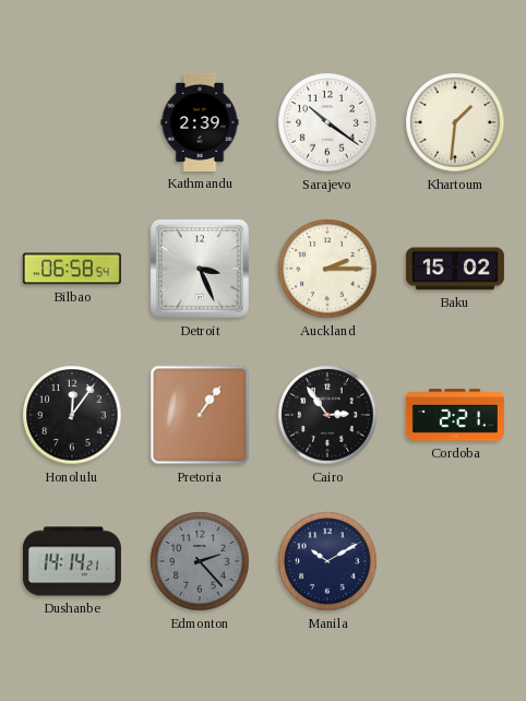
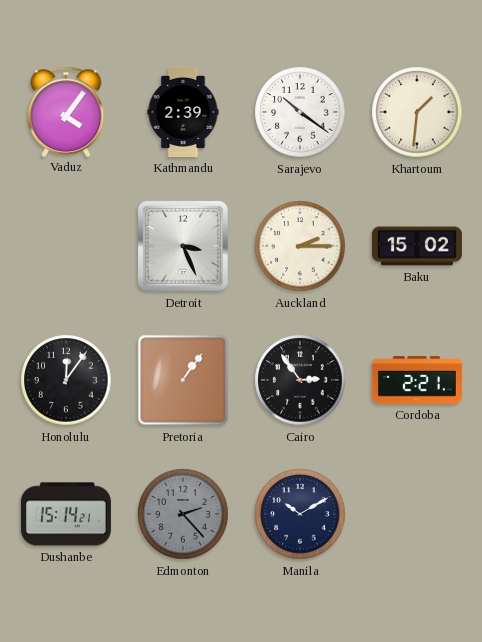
Vaduz: none -> 4:06
Bilbao: 06:58 -> none
Dushanbe: 14:14 -> 15:14
